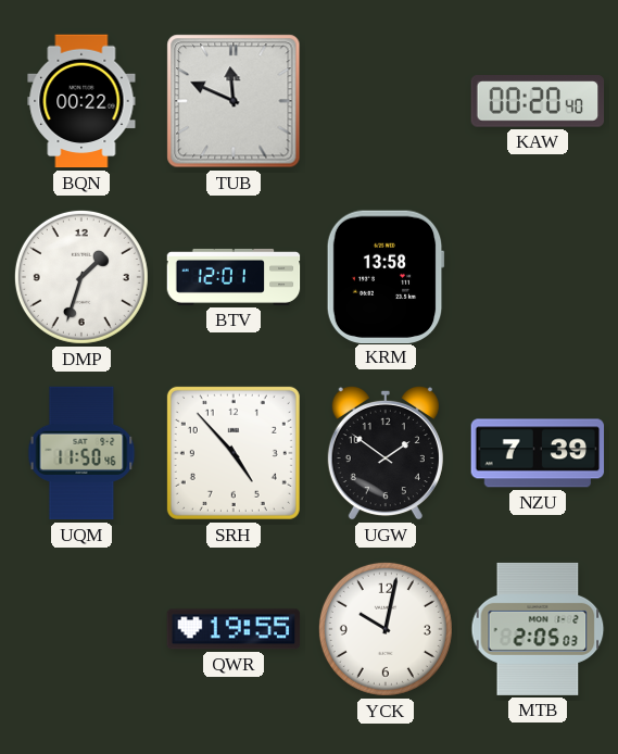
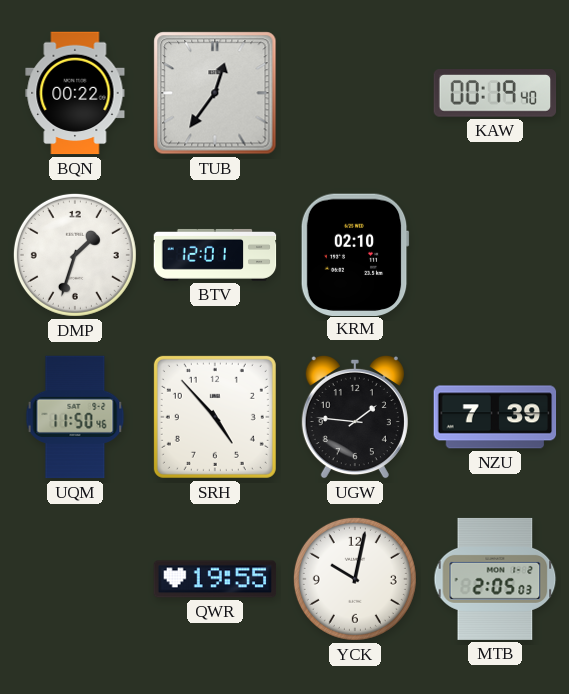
TUB: 11:49 -> 12:36
KAW: 00:20 -> 00:19
KRM: 13:58 -> 02:10
UGW: 1:51 -> 1:46
